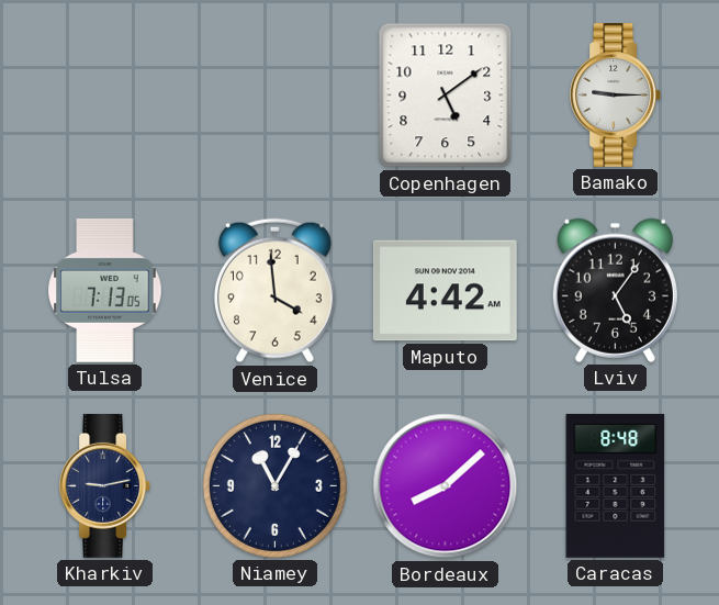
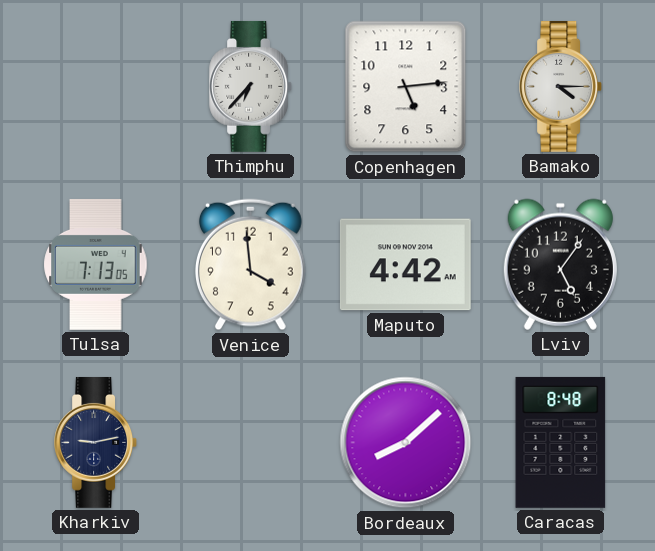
Thimphu: none -> 6:37
Copenhagen: 5:09 -> 5:14
Bamako: 9:15 -> 4:15
Niamey: 11:05 -> none
